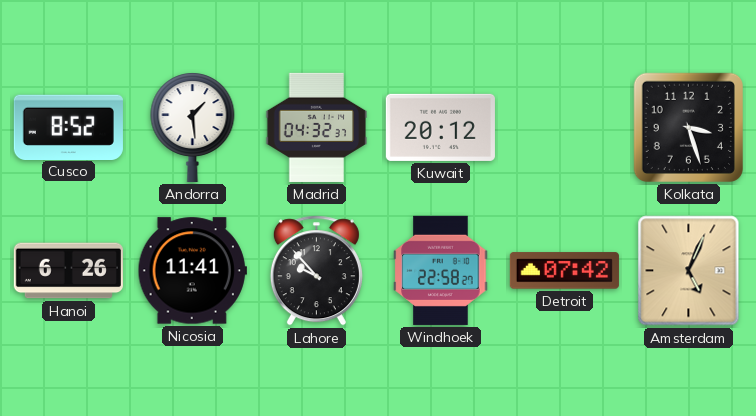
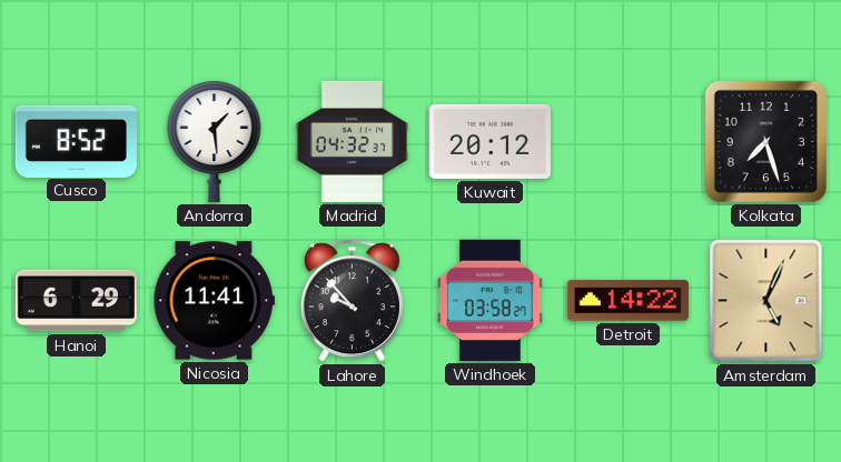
Kolkata: 3:27 -> 7:27
Hanoi: 6:26 -> 6:29
Windhoek: 22:58 -> 03:58
Detroit: 07:42 -> 14:22
